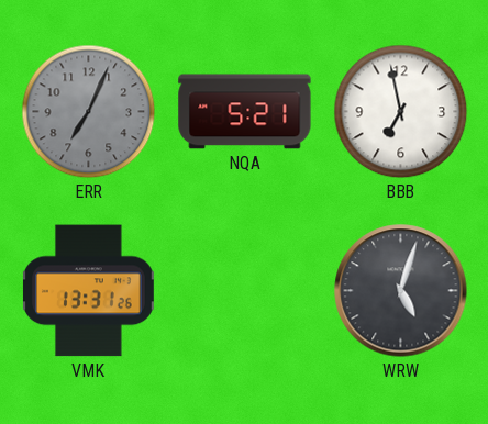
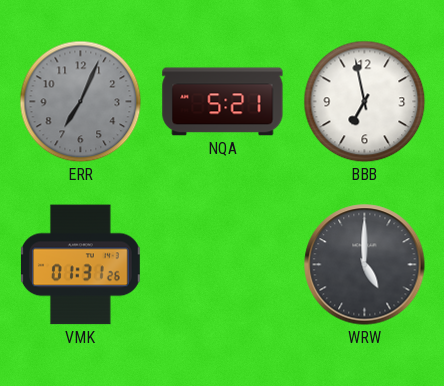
VMK: 13:31 -> 01:31
WRW: 5:03 -> 5:00
